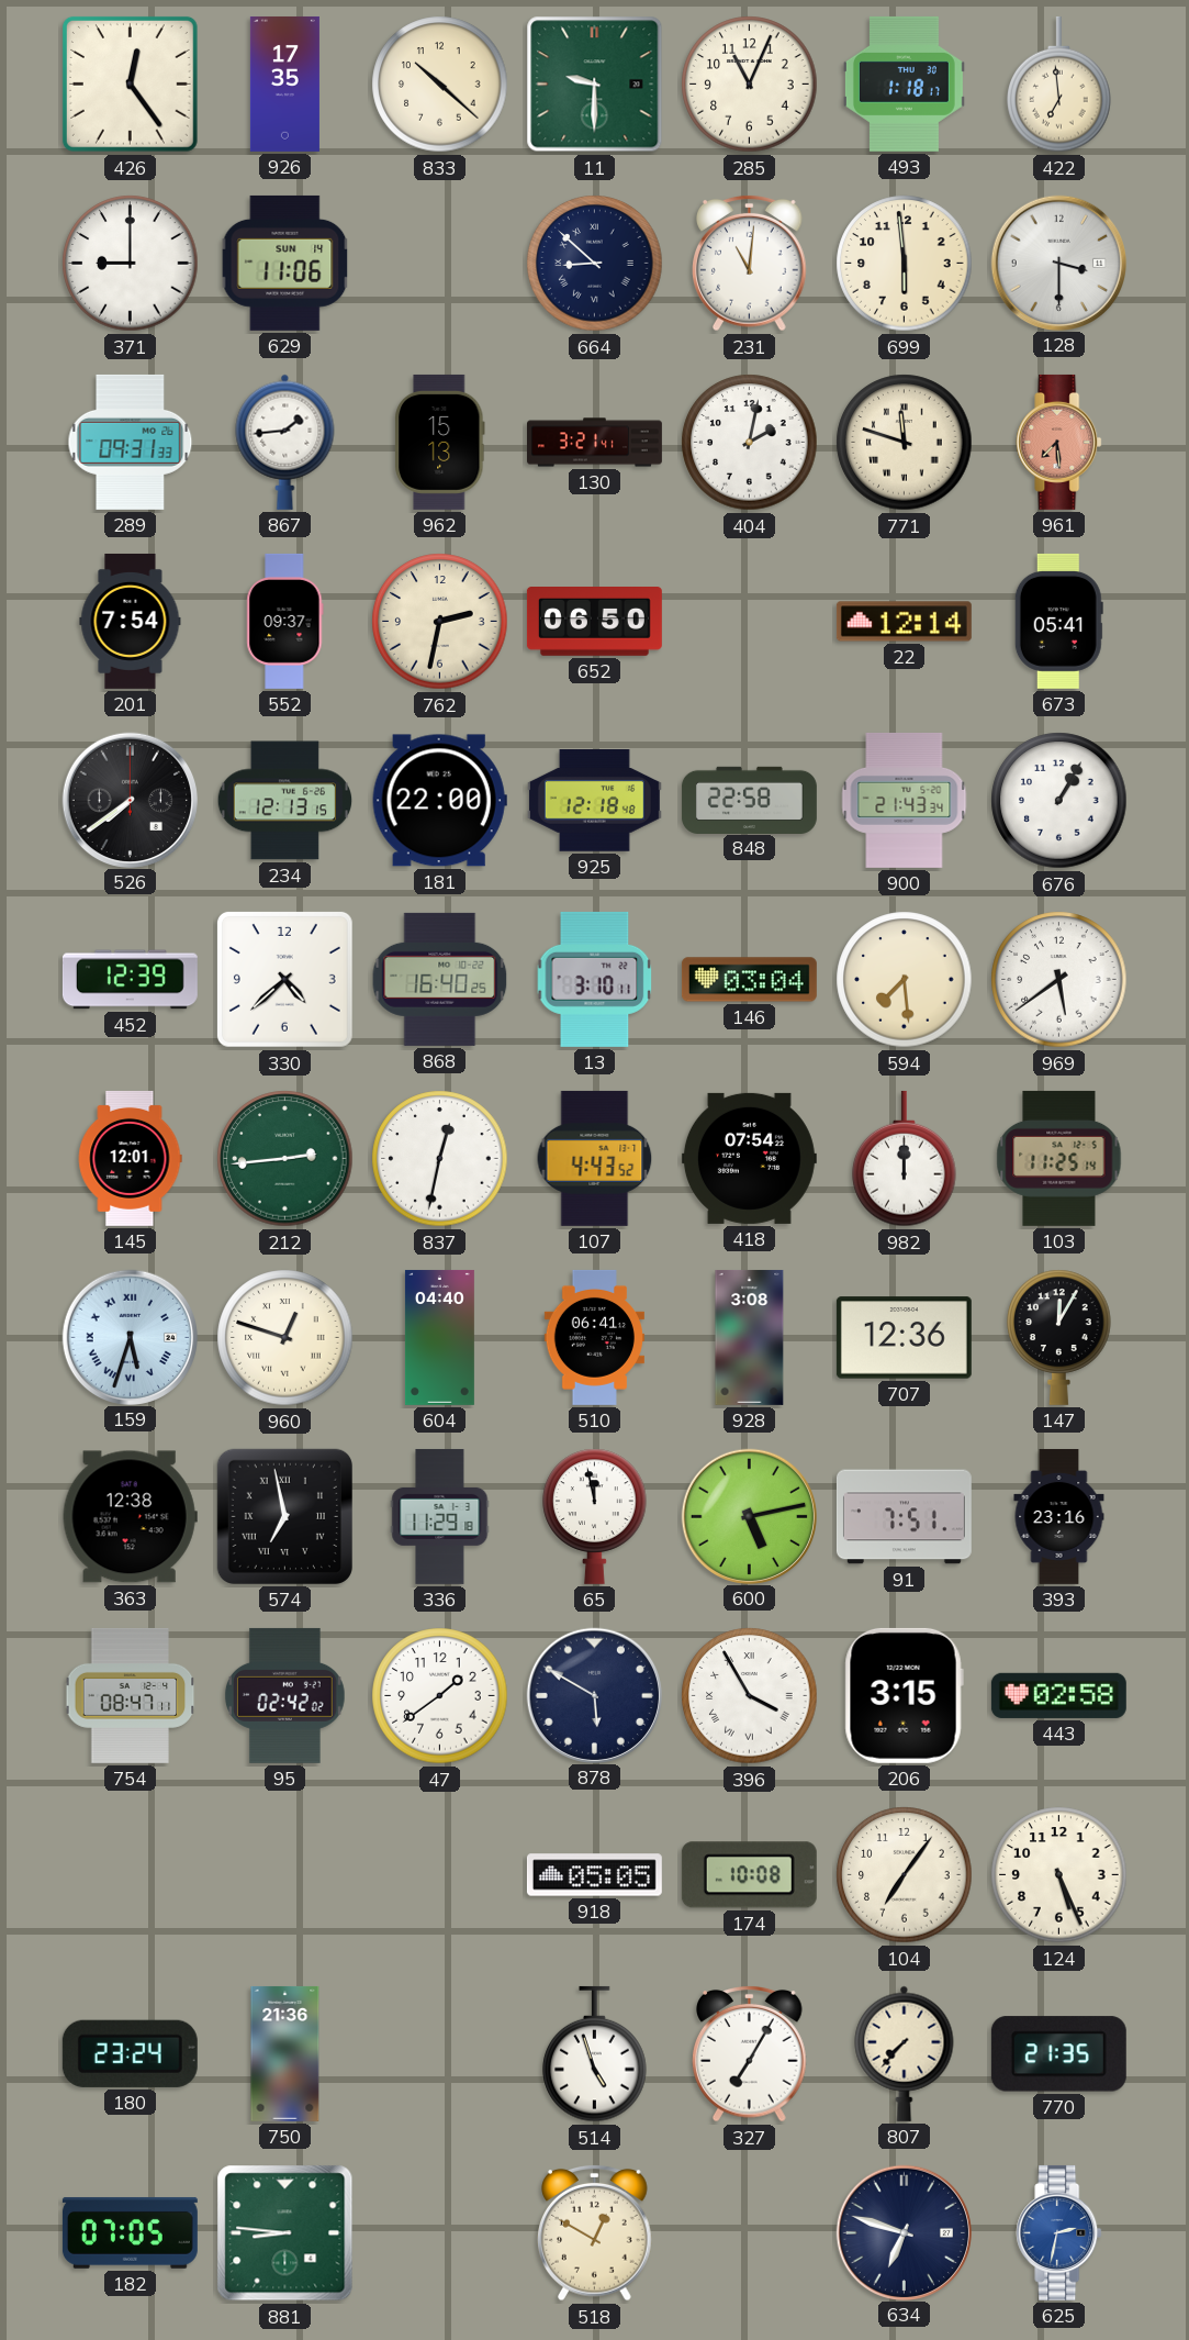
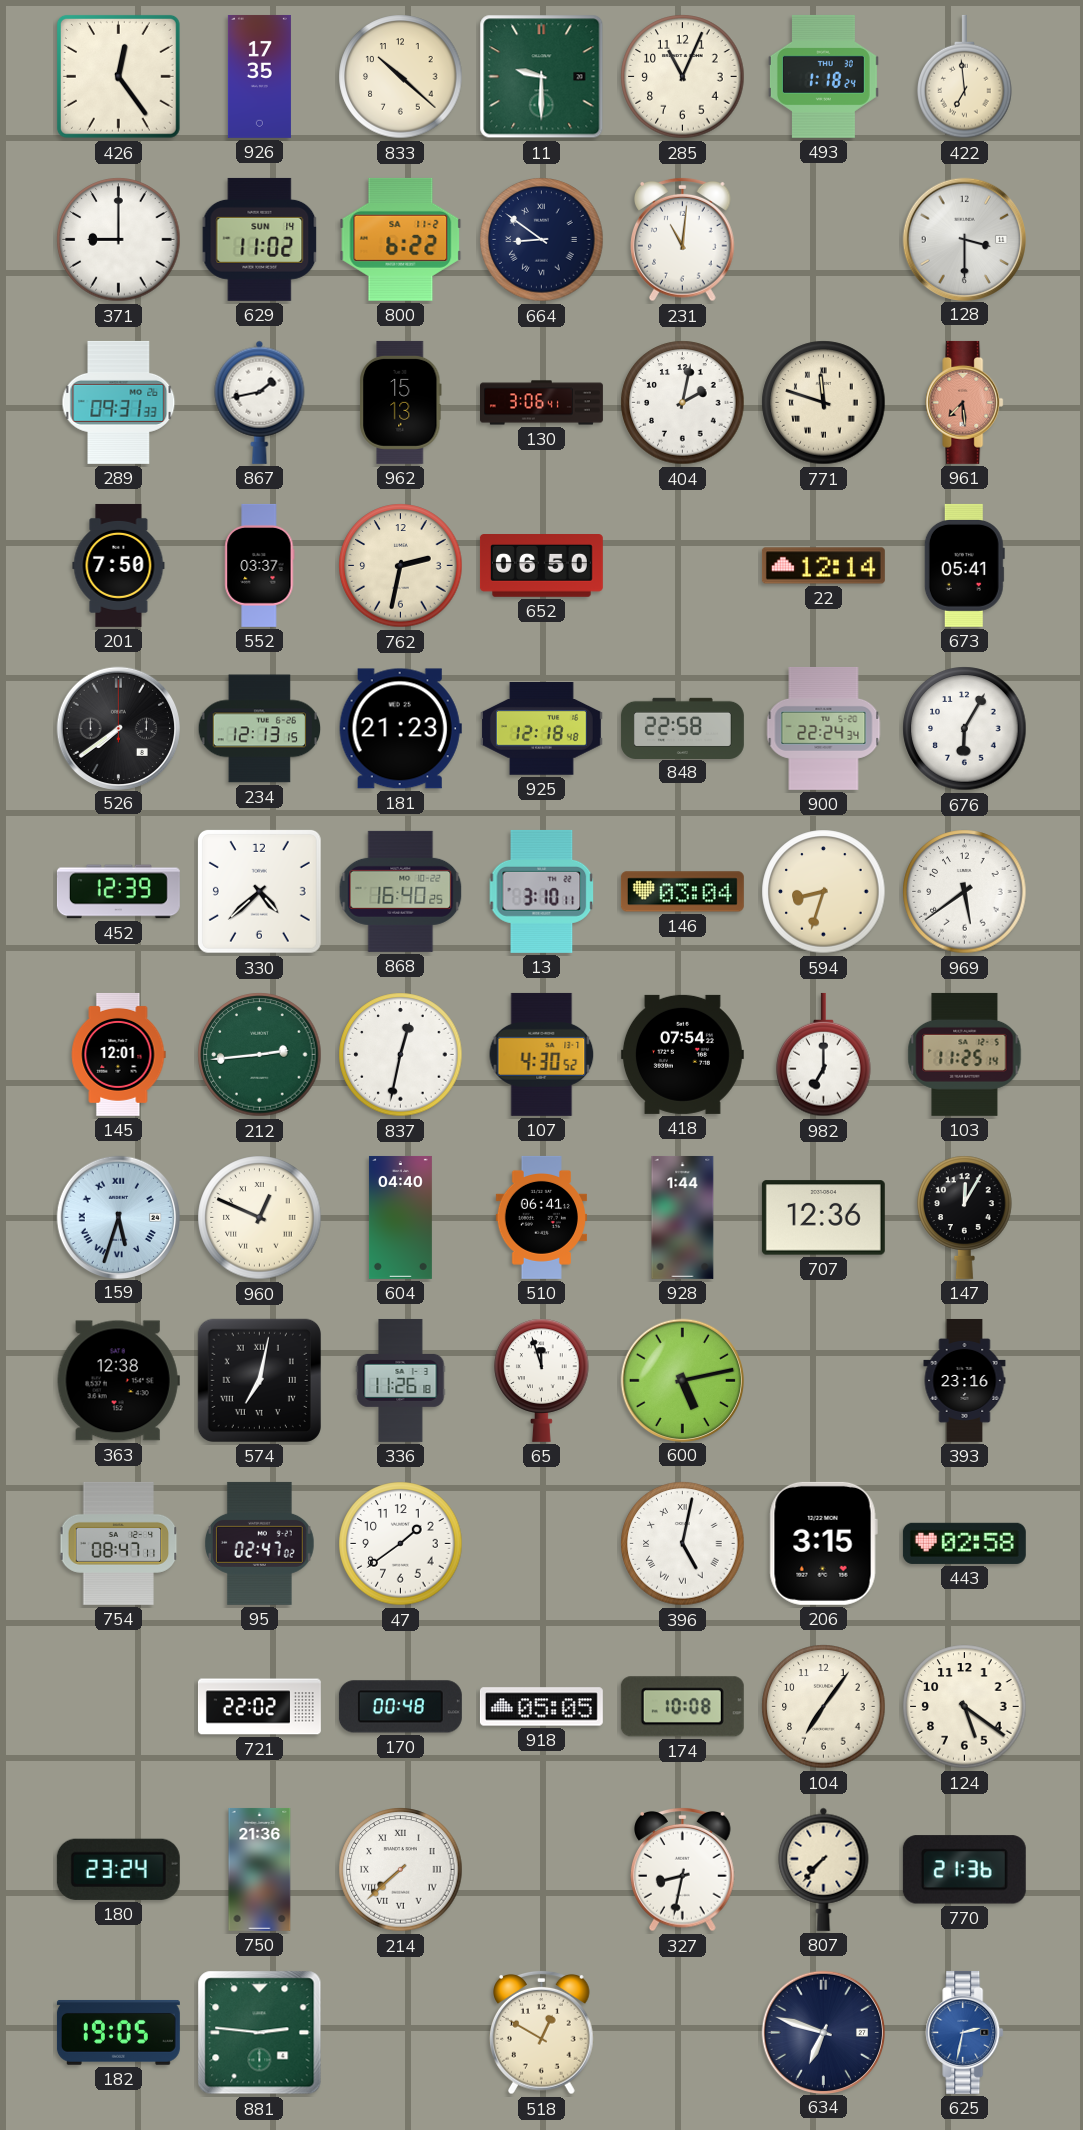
493: 1:18:17 -> 1:18:24
629: 11:06 -> 11:02
800: none -> 6:22
664: 8:52 -> 8:51
699: 5:59 -> none
867: 1:44 -> 1:43
130: 3:21 -> 3:06
201: 7:54 -> 7:50
552: 09:37 -> 03:37
181: 22:00 -> 21:23
900: 21:43 -> 22:24
676: 1:05 -> 6:05
594: 7:29 -> 8:33
107: 4:43 -> 4:30
982: 12:00 -> 7:00
960: 12:48 -> 12:49
928: 3:08 -> 1:44
574: 6:58 -> 7:02
336: 11:29 -> 11:26
65: 11:58 -> 11:57
91: 7:51 -> none
95: 02:42 -> 02:47
878: 5:50 -> none
396: 3:55 -> 5:02
721: none -> 22:02
170: none -> 00:48
124: 5:26 -> 5:21
214: none -> 7:38
514: 4:57 -> none
327: 7:05 -> 8:32
770: 21:35 -> 21:36
182: 07:05 -> 19:05
881: 8:46 -> 2:46
